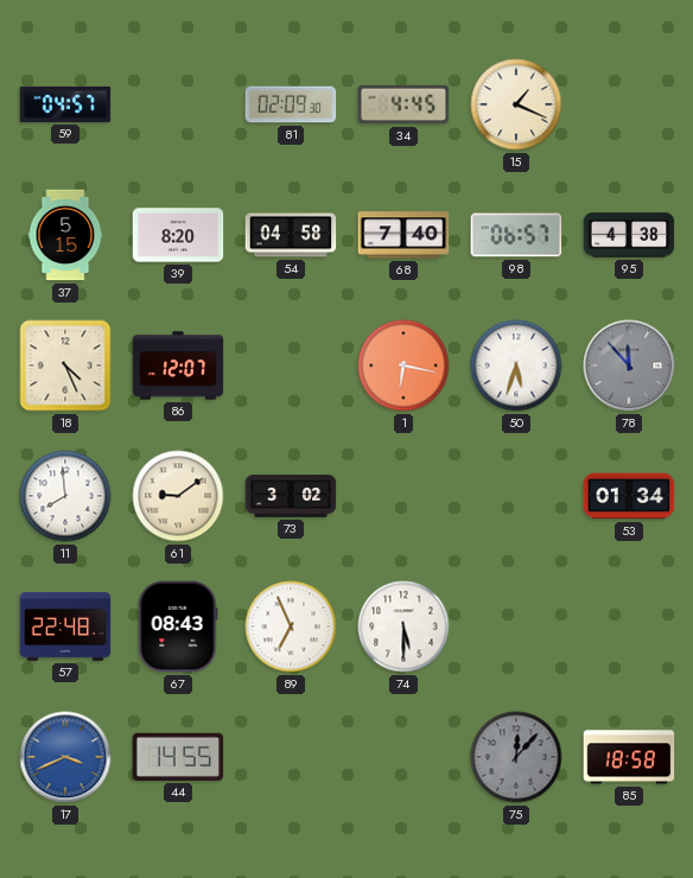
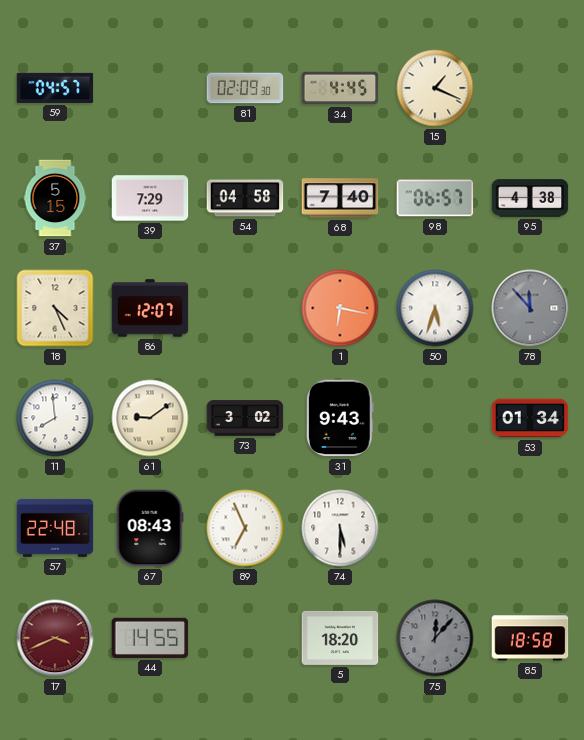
39: 8:20 -> 7:29
31: none -> 9:43
17 dial: blue -> burgundy
5: none -> 18:20
